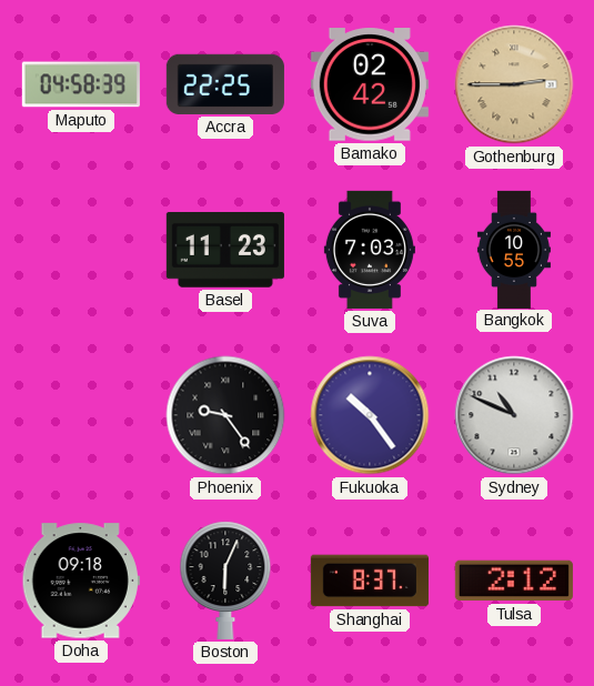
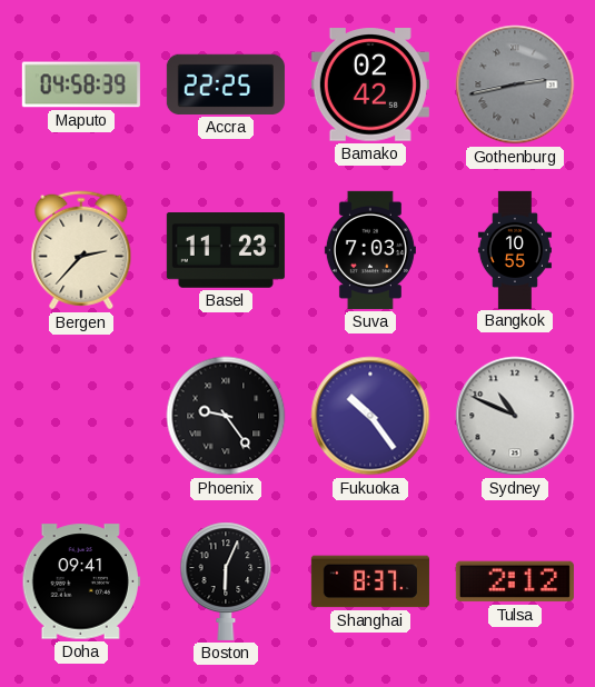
Gothenburg: 2:45 -> 2:43
Gothenburg dial: champagne -> grey
Bergen: none -> 2:37
Doha: 09:18 -> 09:41
